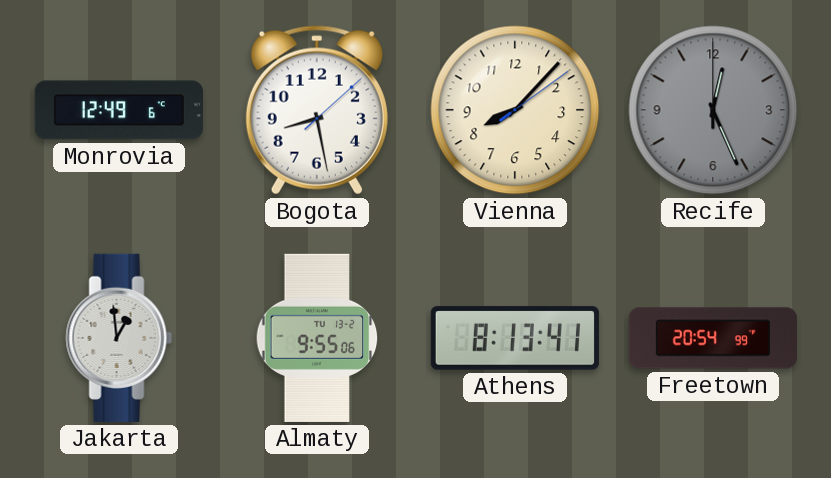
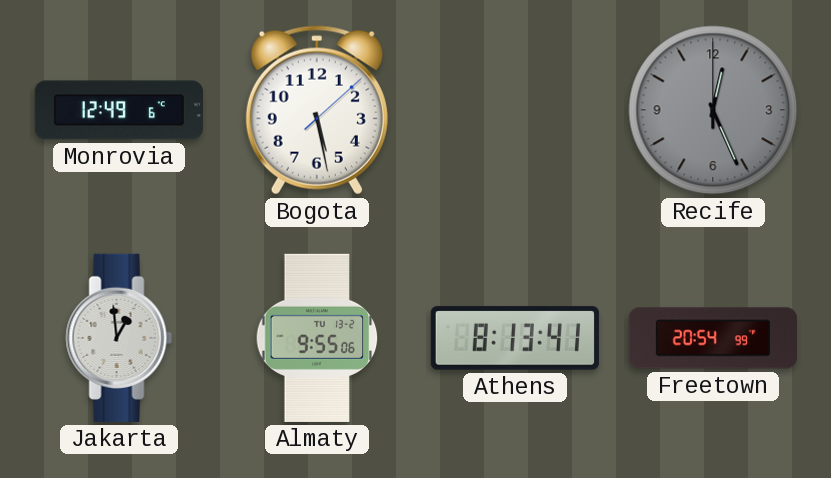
Bogota: 8:28 -> 5:28
Vienna: 8:07 -> none
